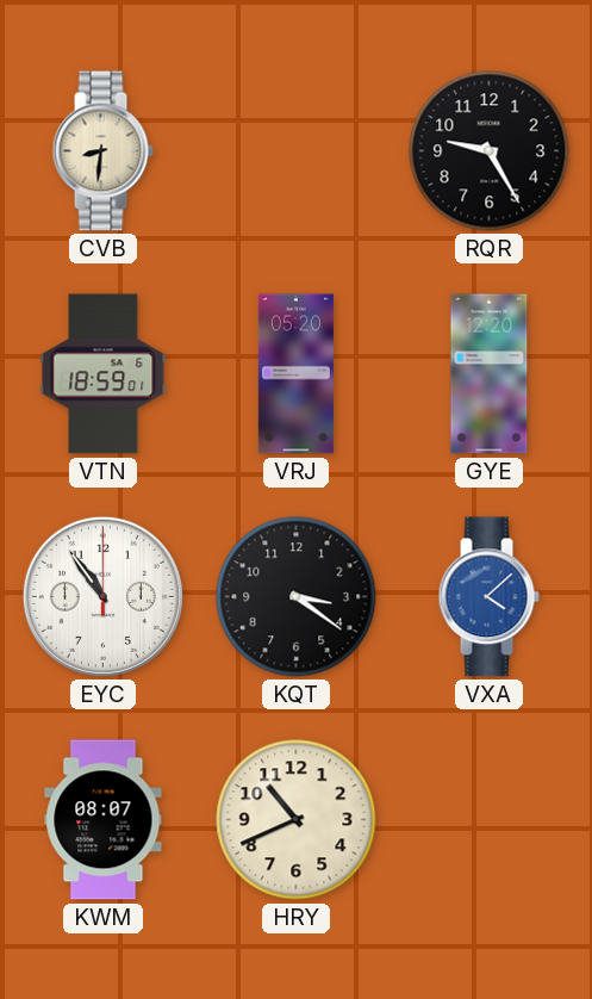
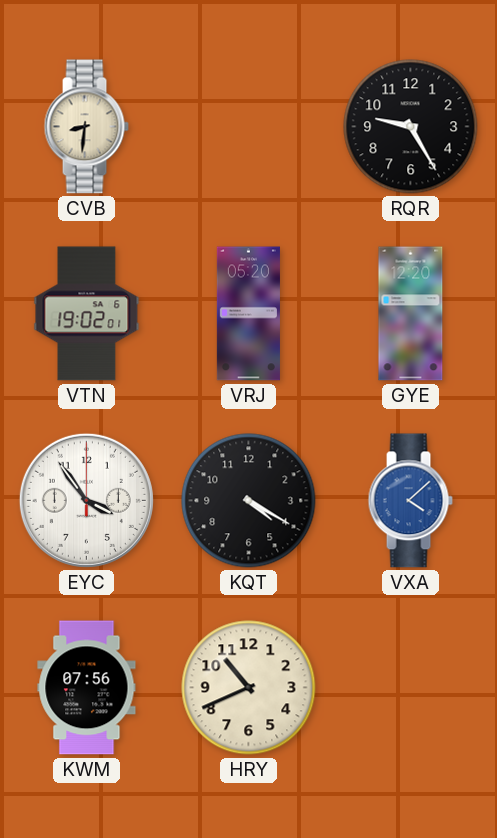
VTN: 18:59 -> 19:02
EYC: 10:54 -> 3:54
KQT: 3:21 -> 4:20
KWM: 08:07 -> 07:56
